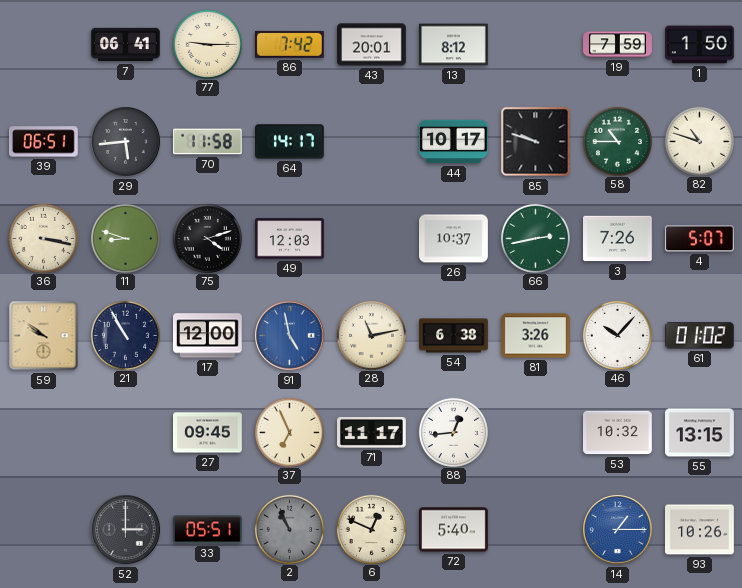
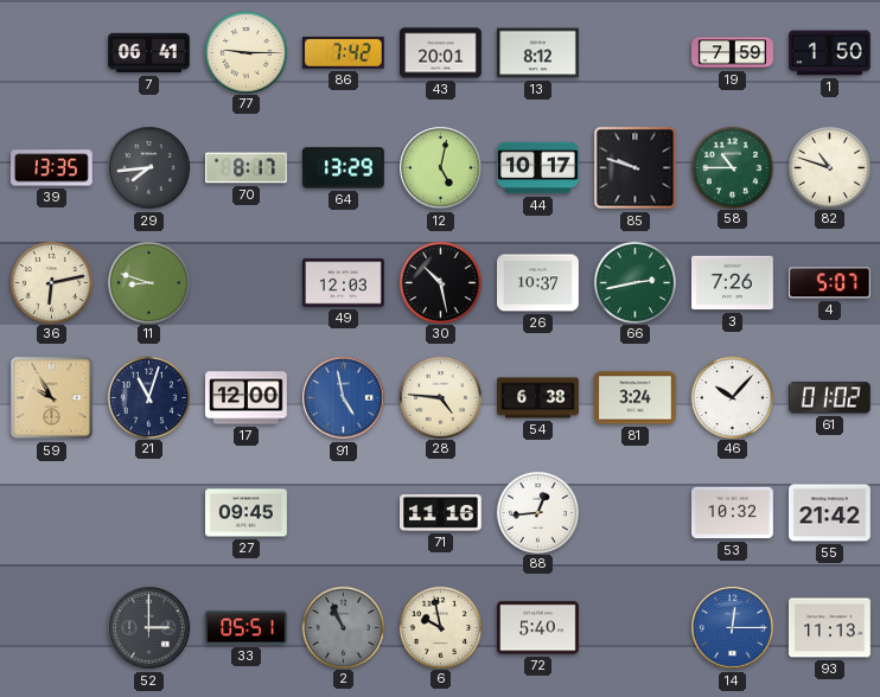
39: 06:51 -> 13:35
29: 5:44 -> 7:44
70: 11:58 -> 8:17
64: 14:17 -> 13:29
12: none -> 5:02
36: 3:17 -> 6:13
75: 4:12 -> none
30: none -> 10:28
59: 9:51 -> 9:55
21: 10:55 -> 11:03
28: 11:13 -> 4:46
81: 3:26 -> 3:24
37: 6:56 -> none
71: 11:17 -> 11:16
55: 13:15 -> 21:42
6: 12:49 -> 9:58
14: 1:15 -> 12:15
93: 10:26 -> 11:13
